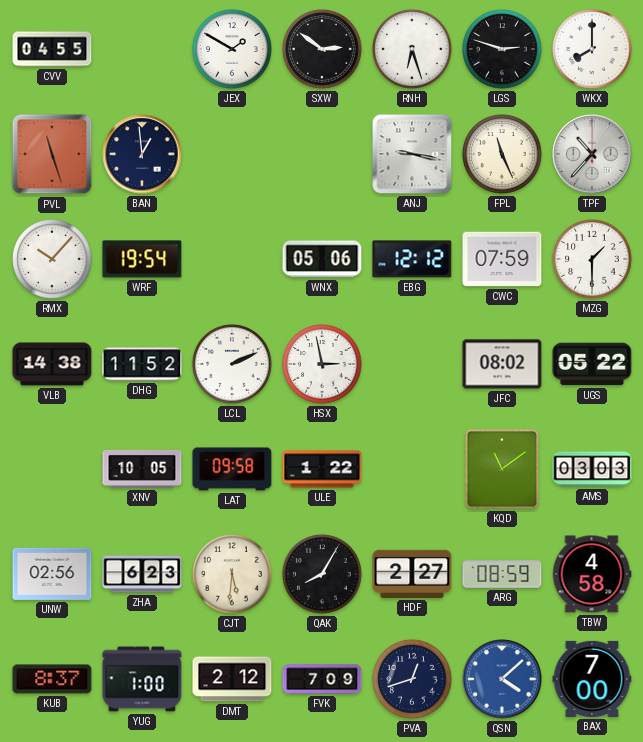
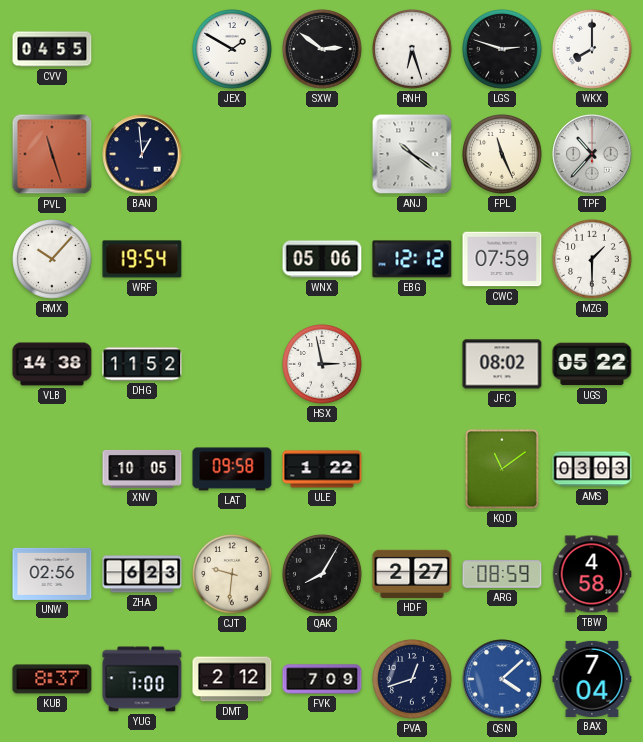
ANJ: 9:17 -> 10:21
LCL: 2:11 -> none
CJT: 5:31 -> 9:31
BAX: 7:00 -> 7:04
